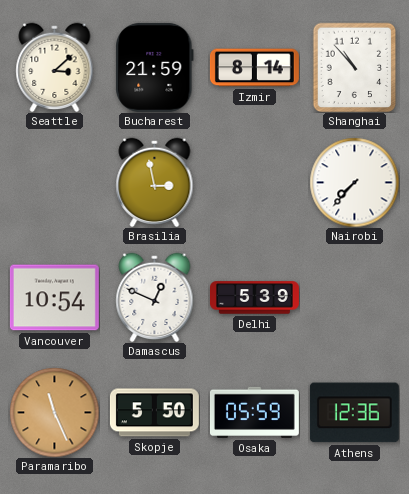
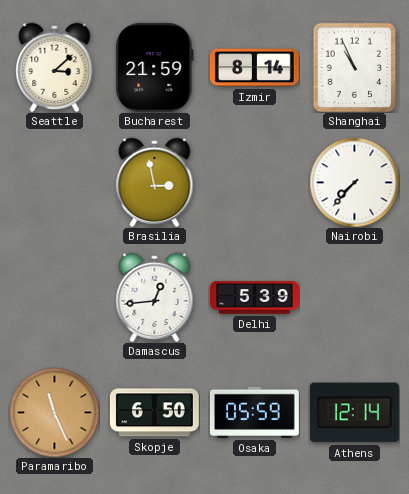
Shanghai: 10:53 -> 10:56
Vancouver: 10:54 -> none
Damascus: 12:49 -> 12:44
Skopje: 5:50 -> 6:50
Athens: 12:36 -> 12:14
